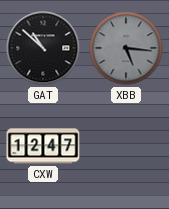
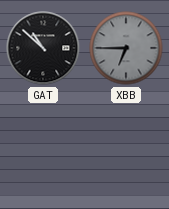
XBB: 5:16 -> 6:45
CXW: 12:47 -> none
